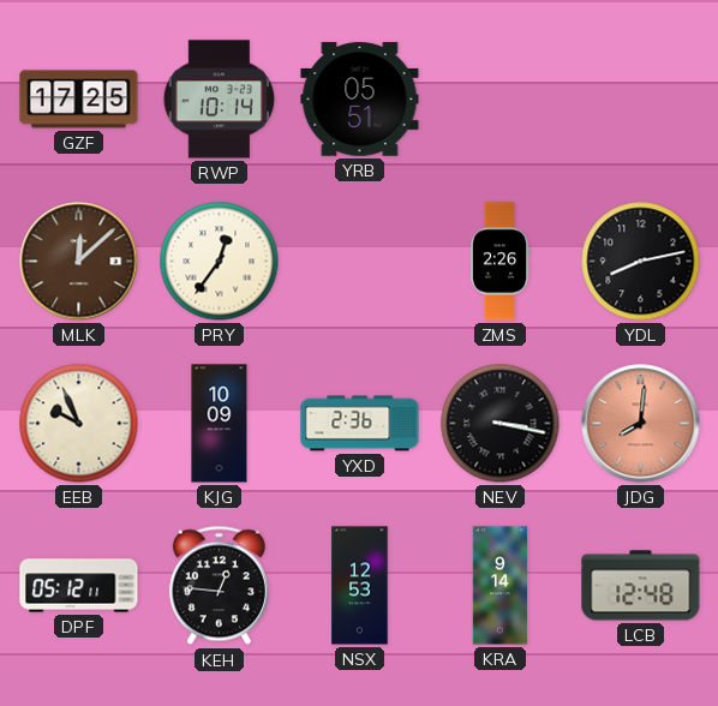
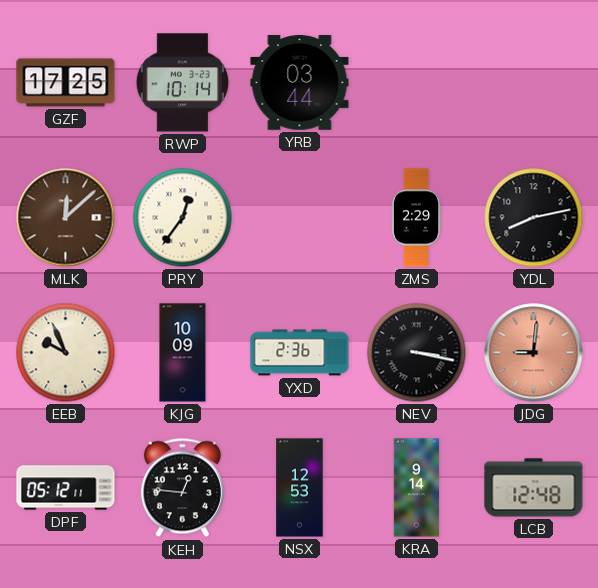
YRB: 05:51 -> 03:44
ZMS: 2:26 -> 2:29
JDG: 8:01 -> 9:01
